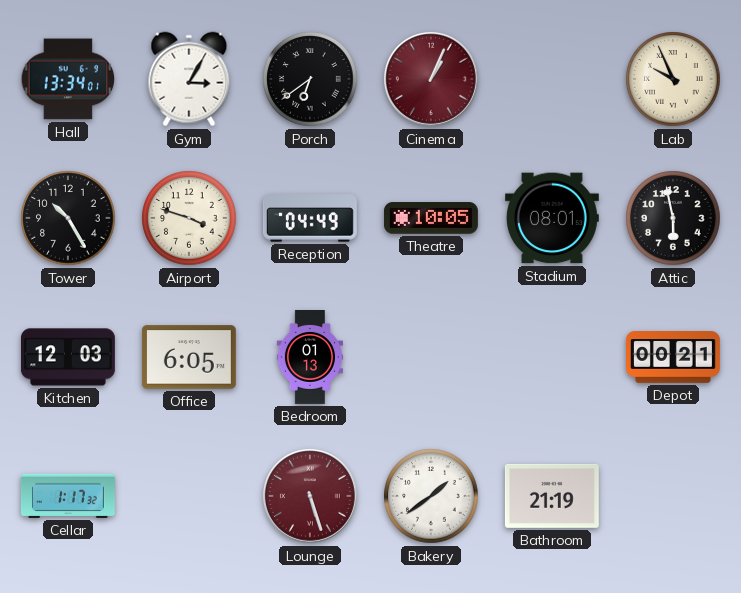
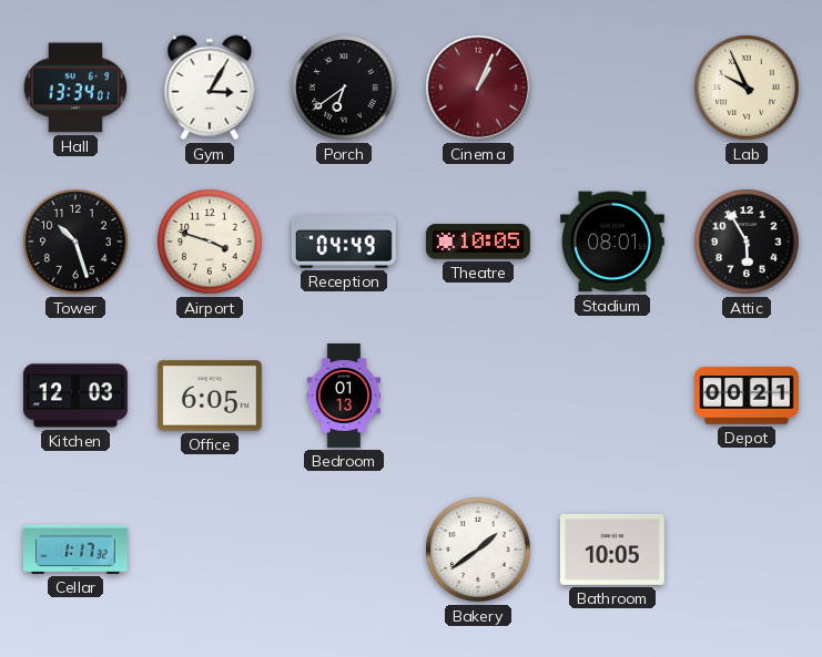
Tower: 10:25 -> 10:27
Attic: 5:58 -> 5:55
Lounge: 5:27 -> none
Bathroom: 21:19 -> 10:05
